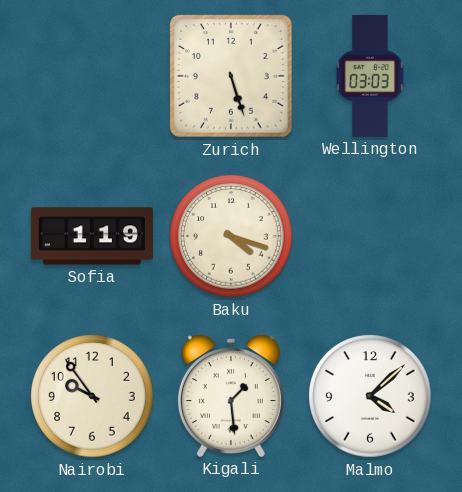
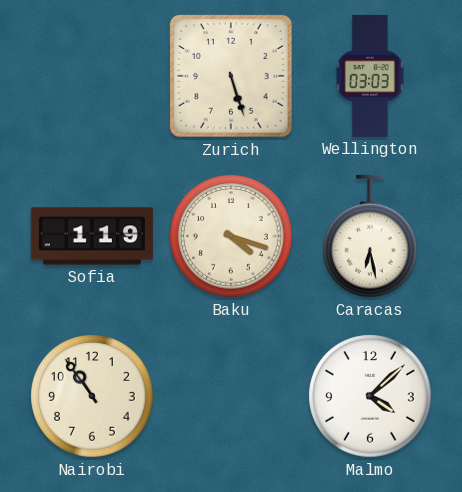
Caracas: none -> 6:28
Nairobi: 9:54 -> 10:54
Kigali: 1:29 -> none
